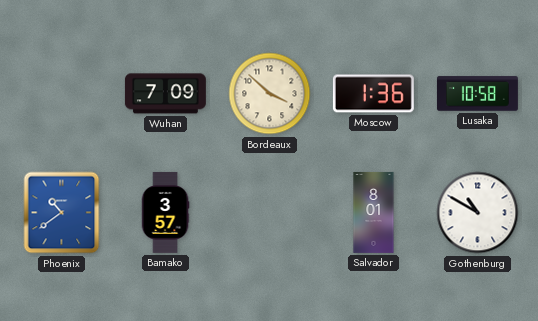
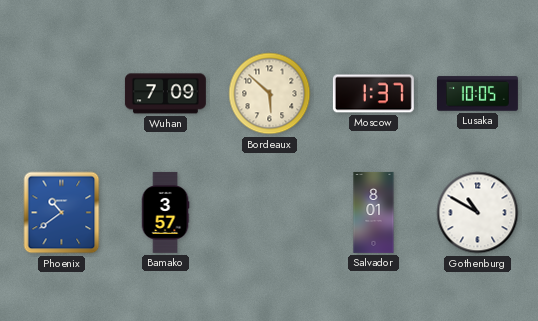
Bordeaux: 3:52 -> 5:52
Moscow: 1:36 -> 1:37
Lusaka: 10:58 -> 10:05
